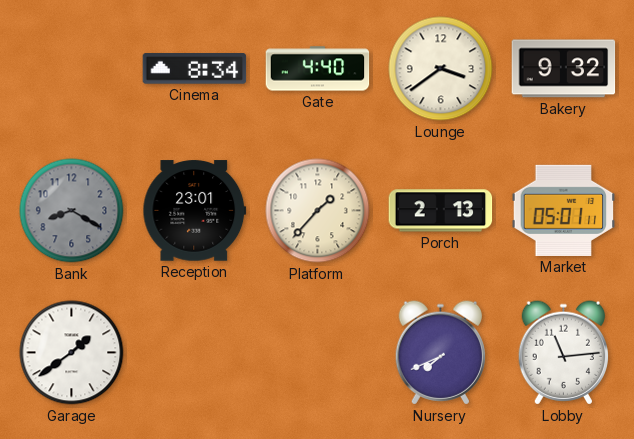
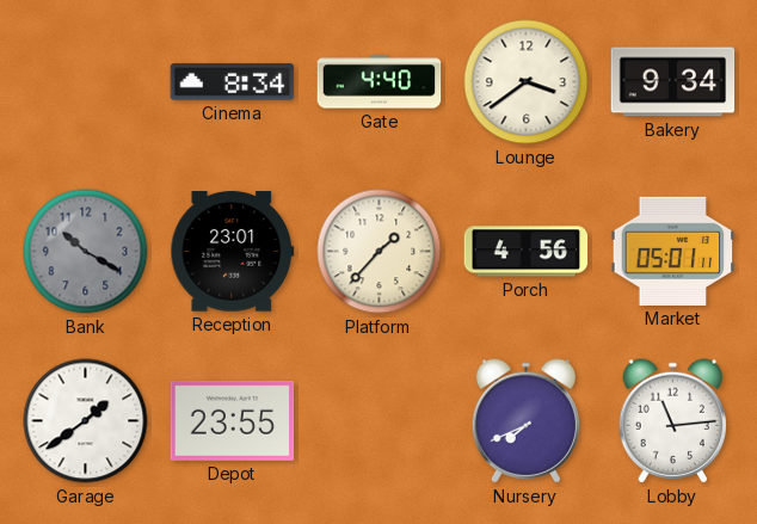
Bakery: 9:32 -> 9:34
Bank: 8:20 -> 10:20
Porch: 2:13 -> 4:56
Depot: none -> 23:55
